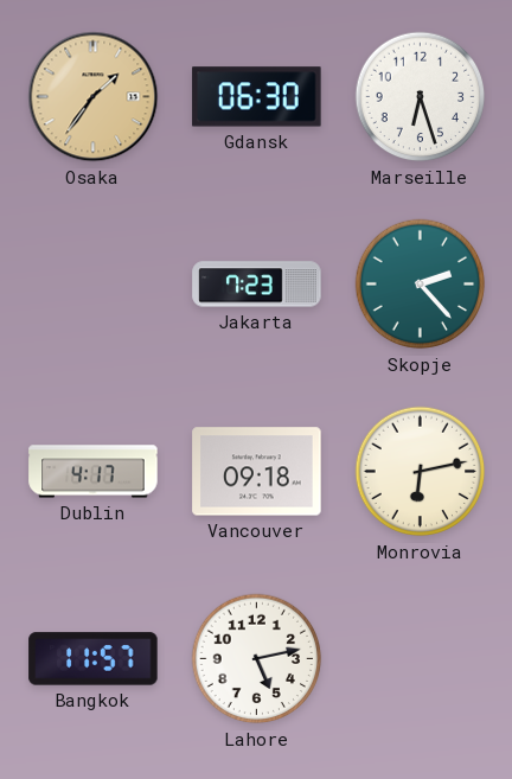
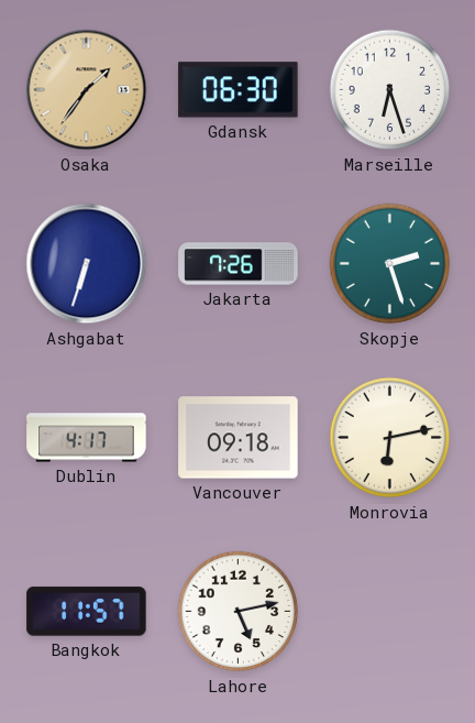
Ashgabat: none -> 6:33
Jakarta: 7:23 -> 7:26
Skopje: 2:23 -> 2:27
